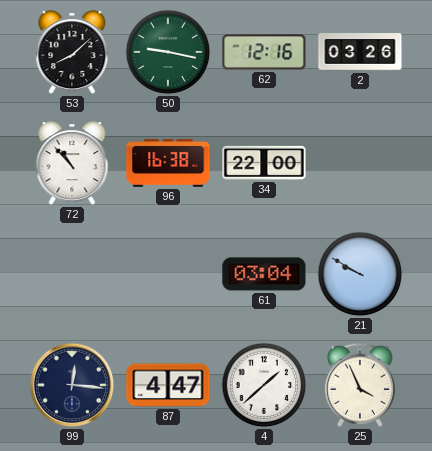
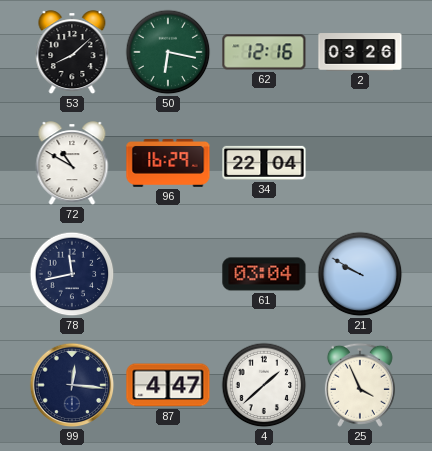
50: 9:17 -> 6:17
72: 10:53 -> 10:50
96: 16:38 -> 16:29
34: 22:00 -> 22:04
78: none -> 11:43
